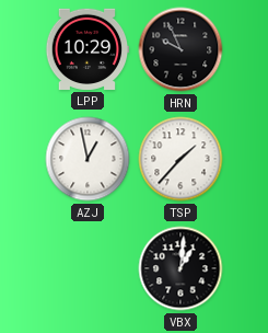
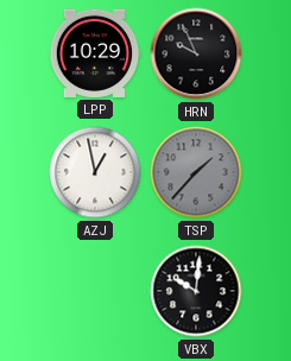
TSP dial: white -> grey
VBX: 1:01 -> 10:01
